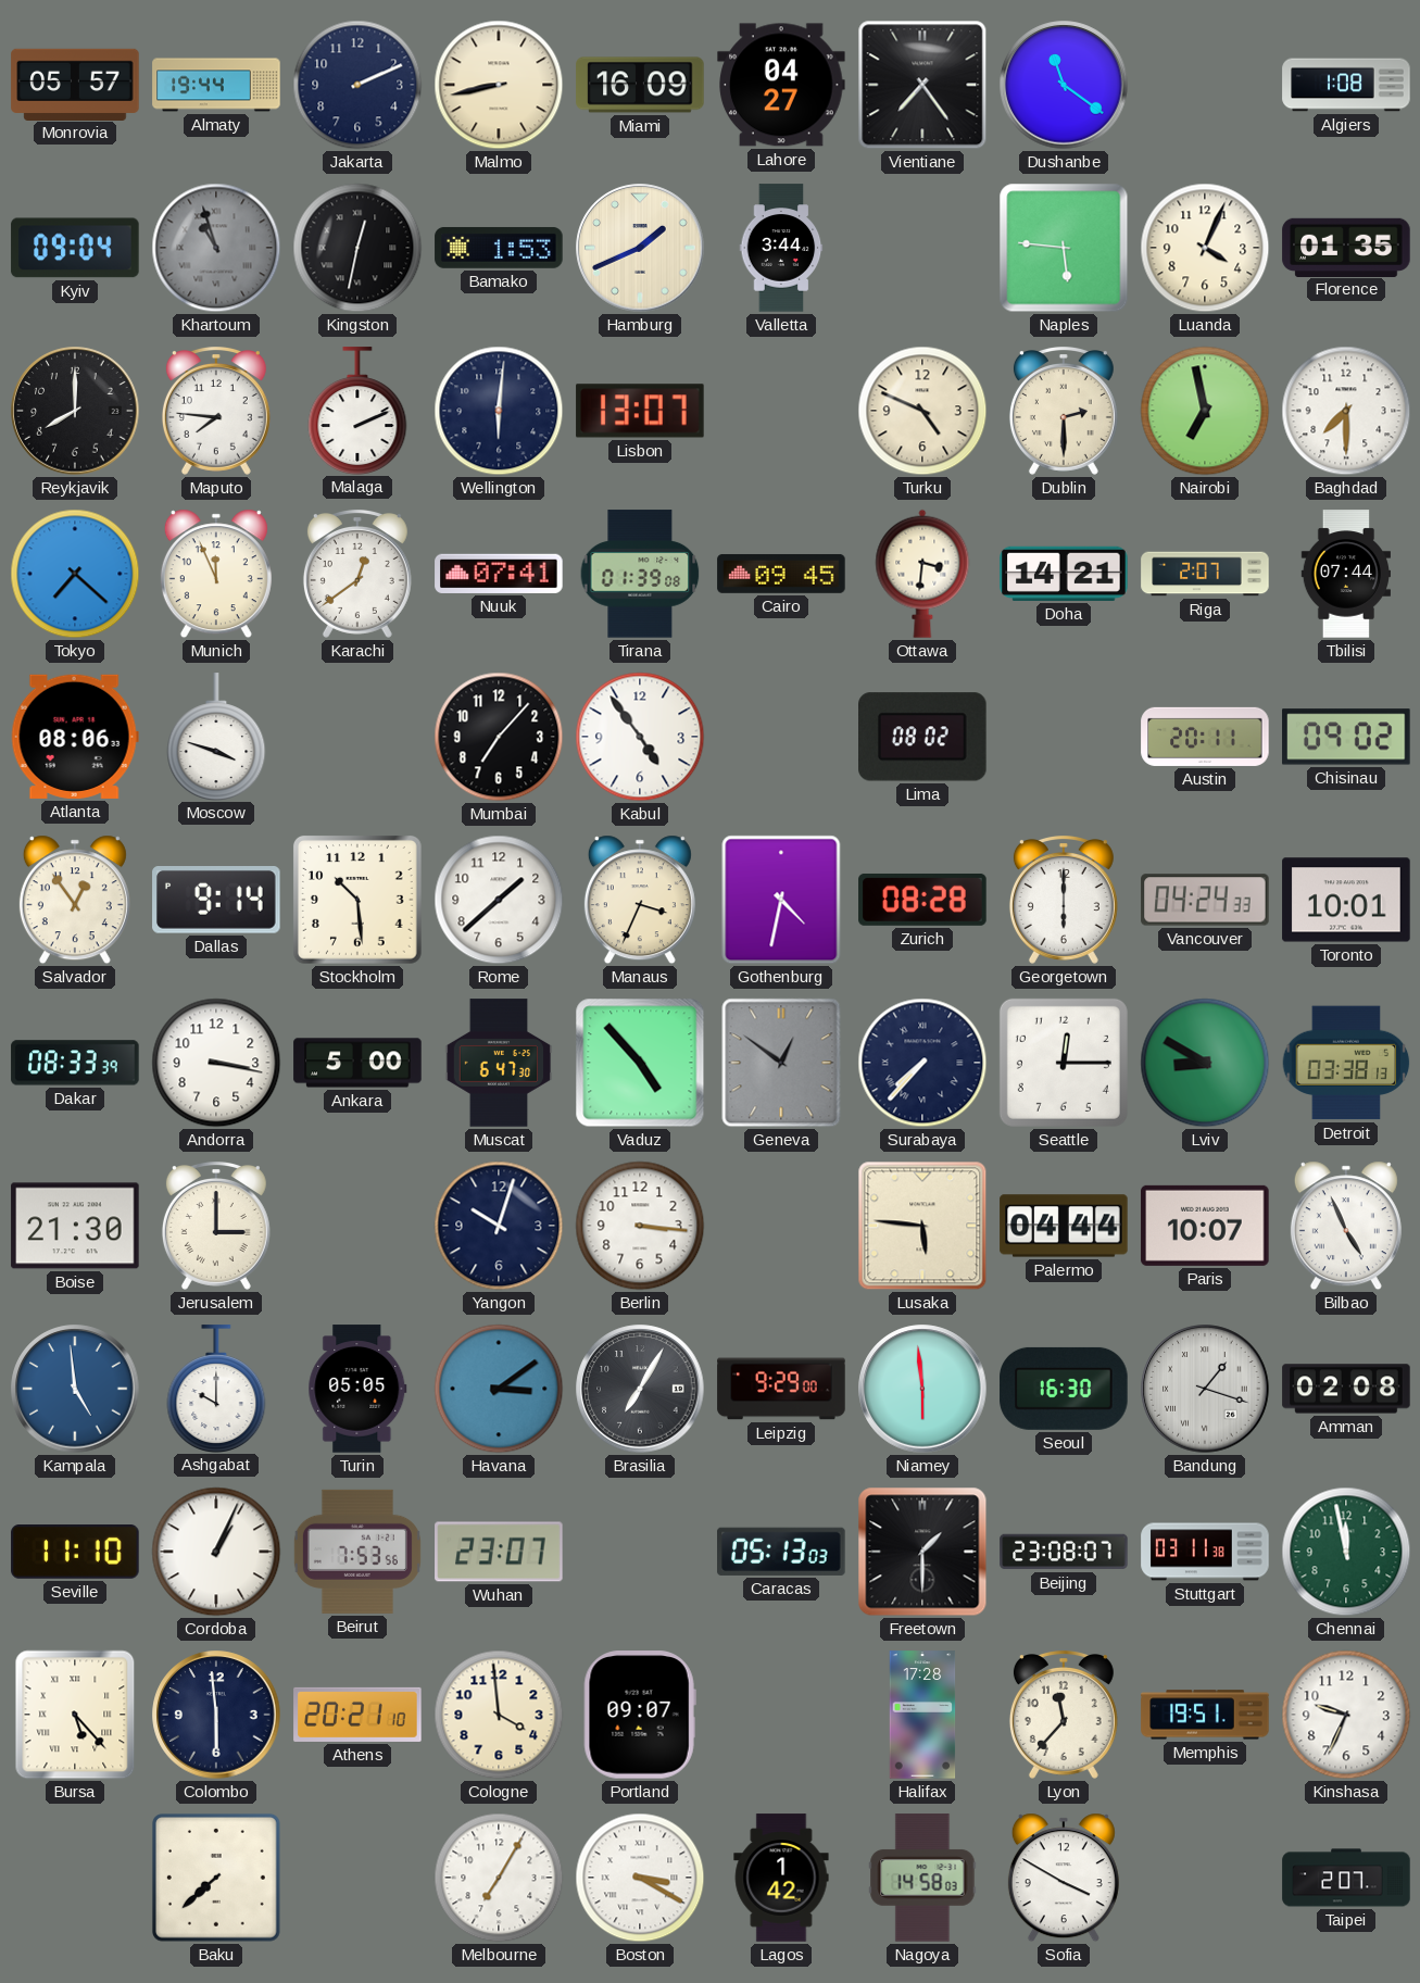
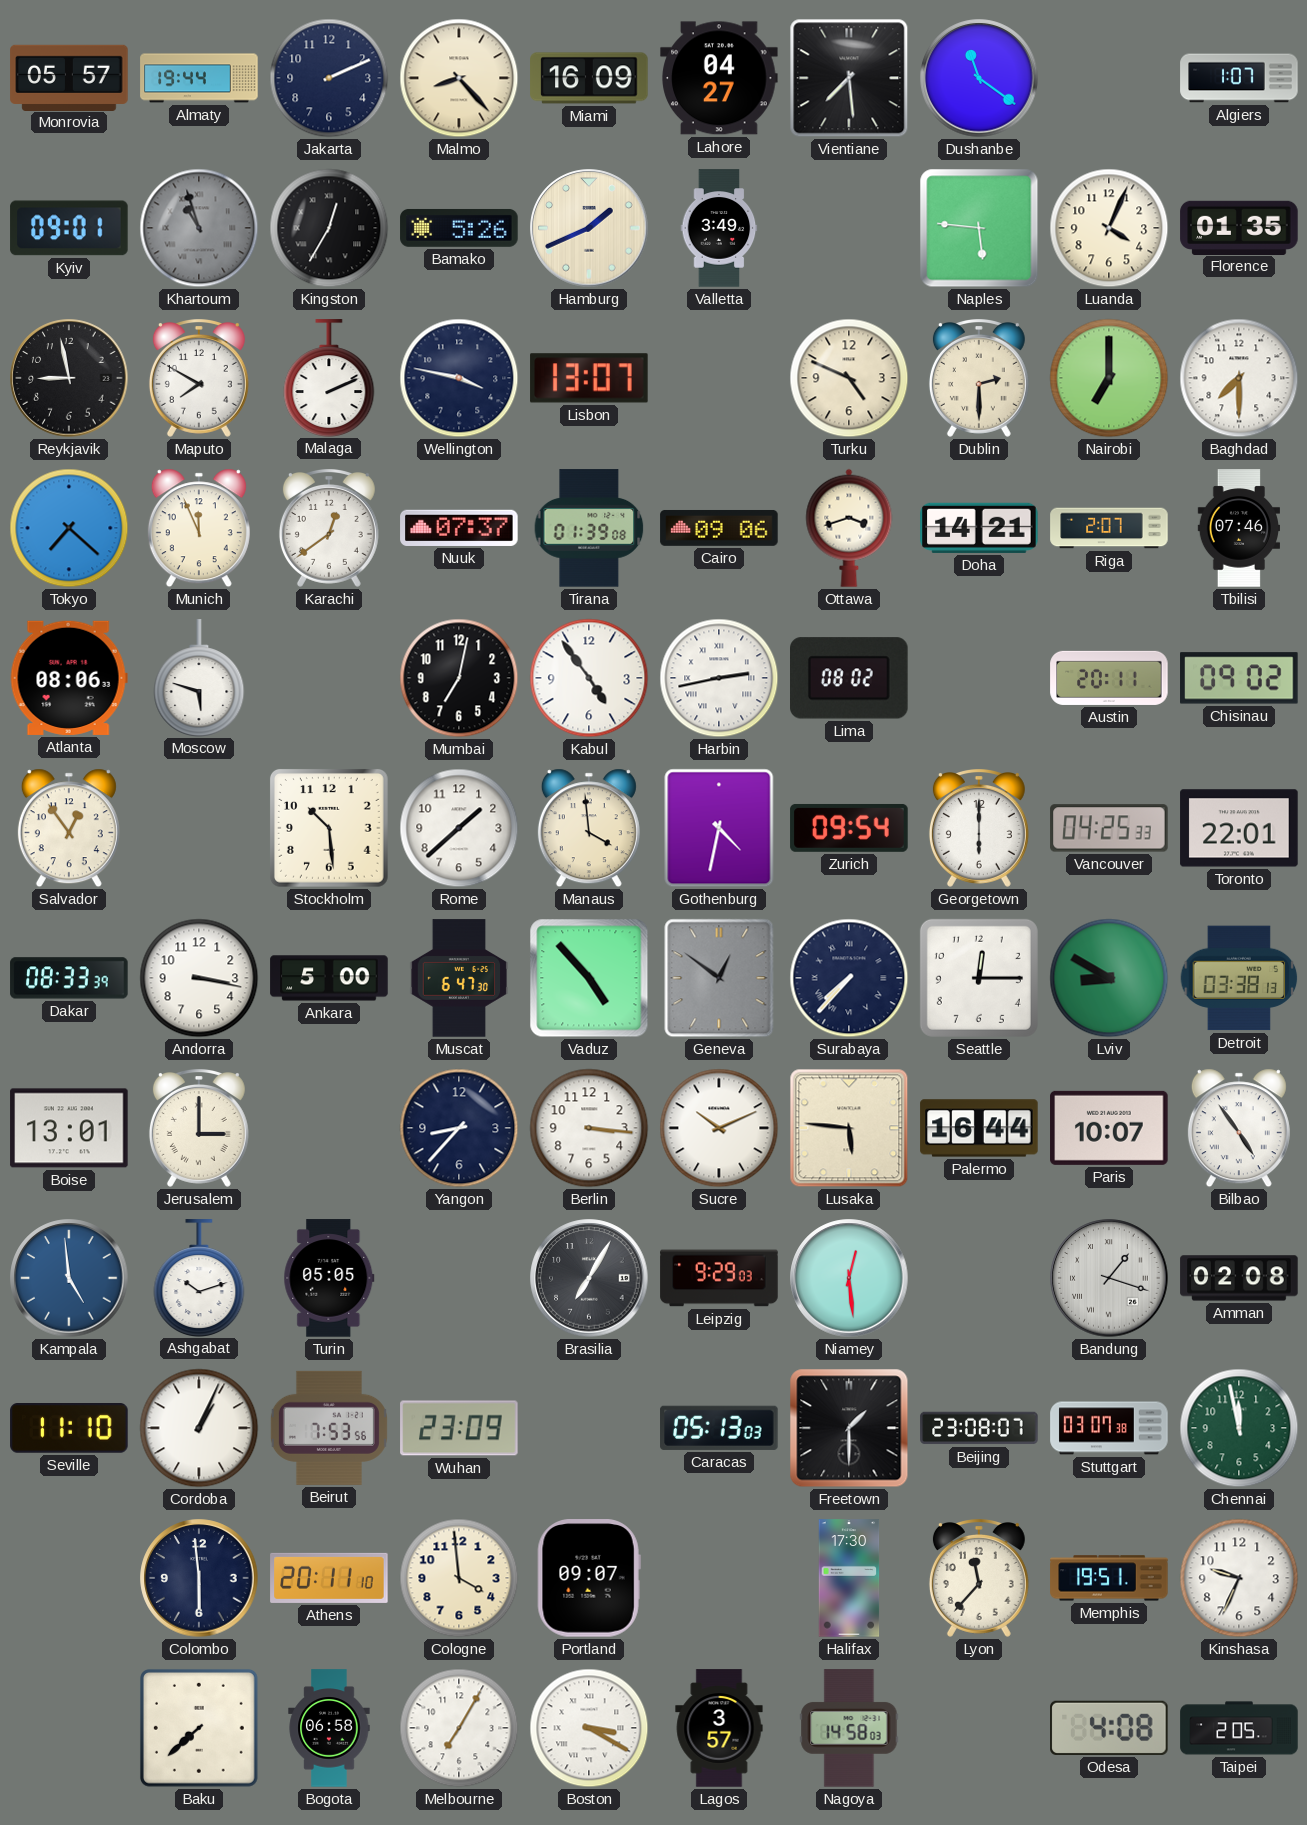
Malmo: 8:43 -> 8:23
Vientiane: 7:24 -> 7:29
Algiers: 1:08 -> 1:07
Kyiv: 09:04 -> 09:01
Kingston: 12:32 -> 12:35
Bamako: 1:53 -> 5:26
Valletta: 3:44 -> 3:49
Reykjavik: 8:00 -> 8:58
Maputo: 7:46 -> 7:50
Wellington: 6:01 -> 3:47
Nairobi: 6:58 -> 7:00
Nuuk: 07:41 -> 07:37
Cairo: 09:45 -> 09:06
Ottawa: 3:31 -> 3:42
Tbilisi: 07:44 -> 07:46
Moscow: 3:48 -> 5:48
Mumbai: 7:07 -> 7:02
Harbin: none -> 2:43
Dallas: 9:14 -> none
Manaus: 3:34 -> 3:59
Zurich: 08:28 -> 09:54
Vancouver: 04:24 -> 04:25
Toronto: 10:01 -> 22:01
Boise: 21:30 -> 13:01
Yangon: 10:03 -> 8:37
Sucre: none -> 10:11
Palermo: 04:44 -> 16:44
Bilbao: 4:56 -> 4:54
Ashgabat: 10:00 -> 10:12
Havana: 3:09 -> none
Leipzig: 9:29:00 -> 9:29:03
Niamey: 5:59 -> 12:29
Seoul: 16:30 -> none
Wuhan: 23:07 -> 23:09
Stuttgart: 03:11 -> 03:07
Bursa: 5:23 -> none
Athens: 20:21 -> 20:11
Halifax: 17:28 -> 17:30
Bogota: none -> 06:58
Lagos: 1:42 -> 3:57
Sofia: 3:50 -> none
Odesa: none -> 4:08
Taipei: 2:07 -> 2:05
